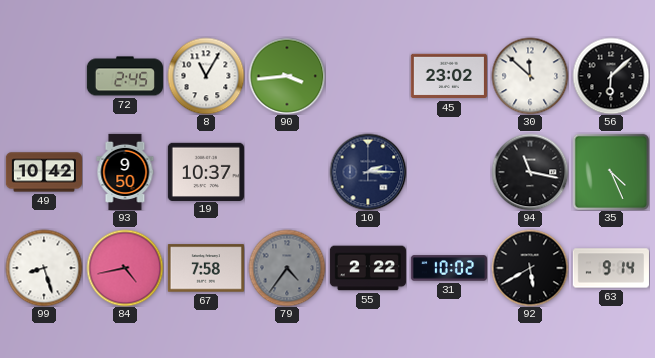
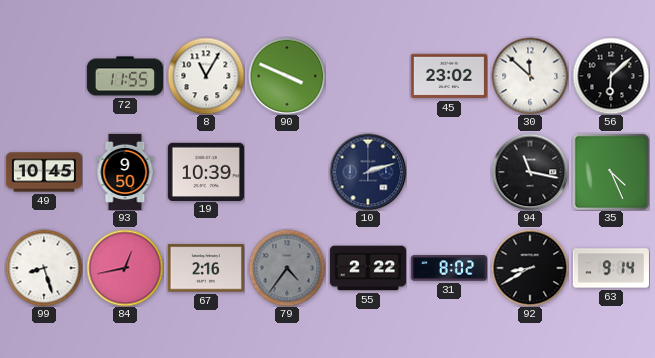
72: 2:45 -> 11:55
90: 3:44 -> 3:49
49: 10:42 -> 10:45
19: 10:37 -> 10:39
10: 2:15 -> 2:12
84: 4:43 -> 12:43
67: 7:58 -> 2:16
31: 10:02 -> 8:02
92: 5:40 -> 8:40
